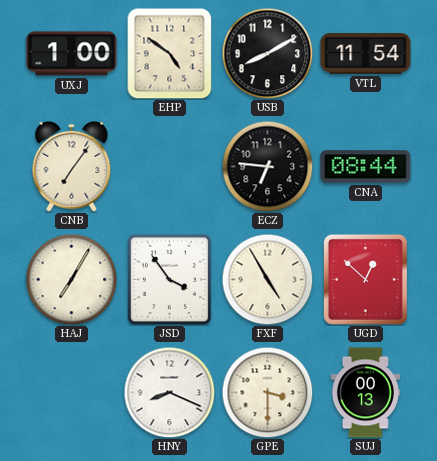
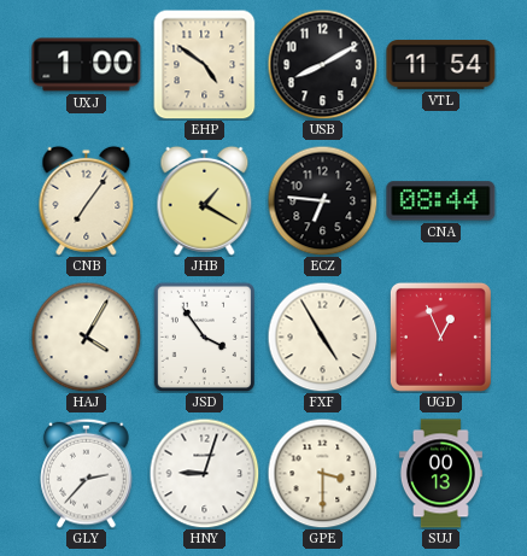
JHB: none -> 1:20
HAJ: 7:05 -> 4:05
UGD: 12:52 -> 12:56
GLY: none -> 2:37
HNY: 8:19 -> 9:03
